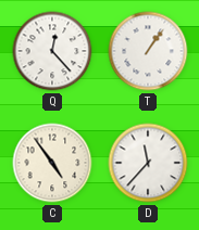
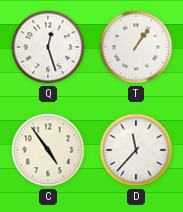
Q: 12:23 -> 12:27
